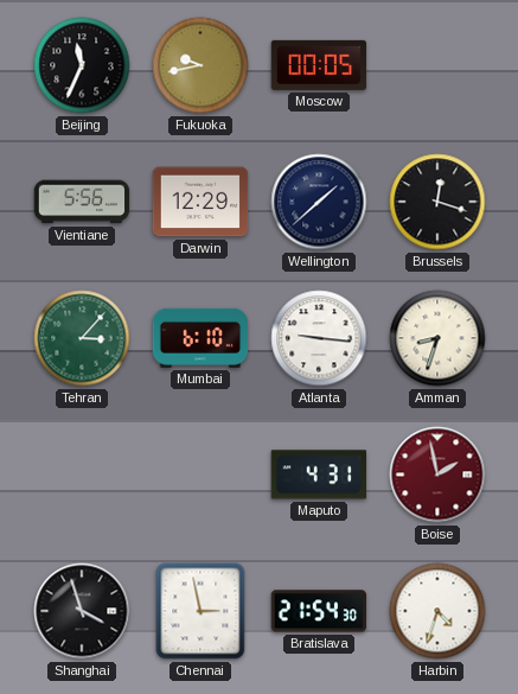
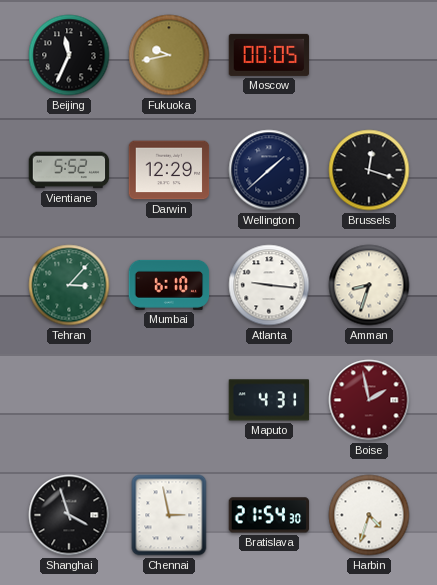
Vientiane: 5:56 -> 5:52
